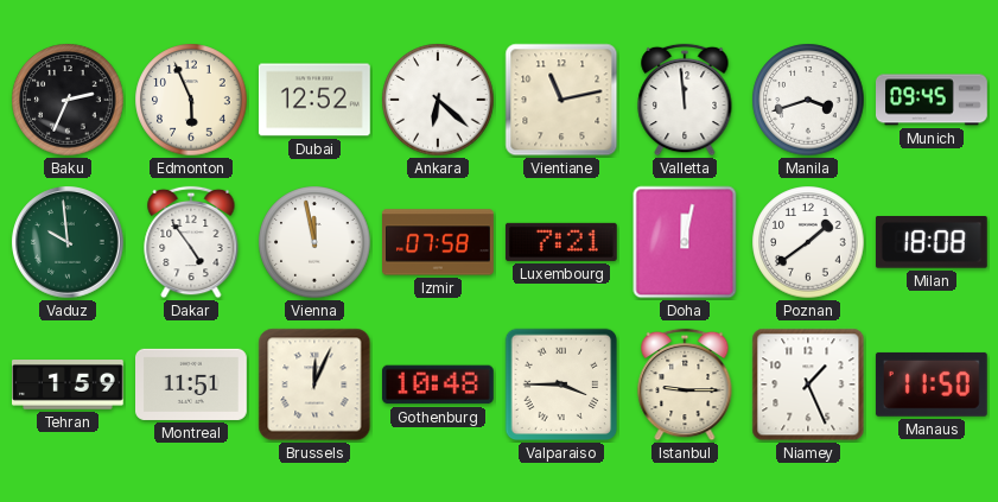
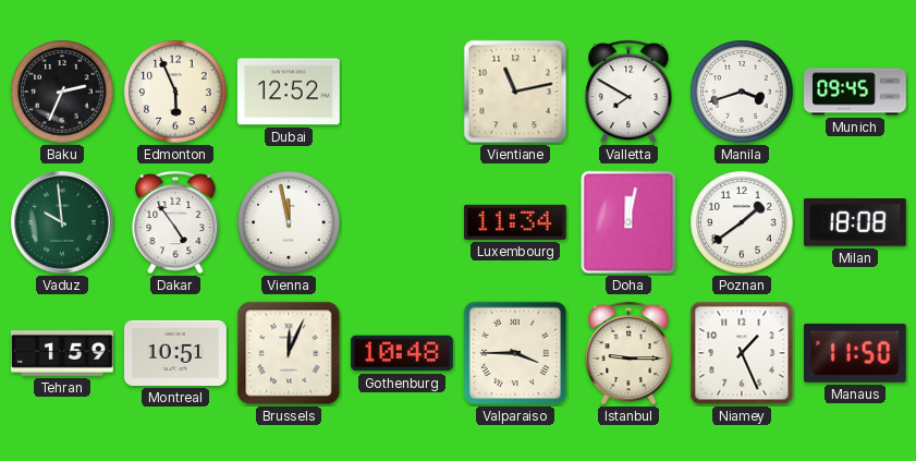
Ankara: 6:22 -> none
Valletta: 11:59 -> 7:50
Izmir: 07:58 -> none
Luxembourg: 7:21 -> 11:34
Montreal: 11:51 -> 10:51
